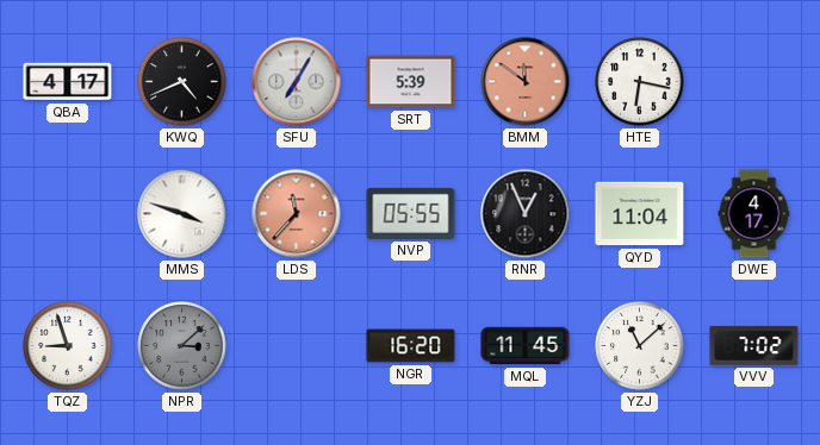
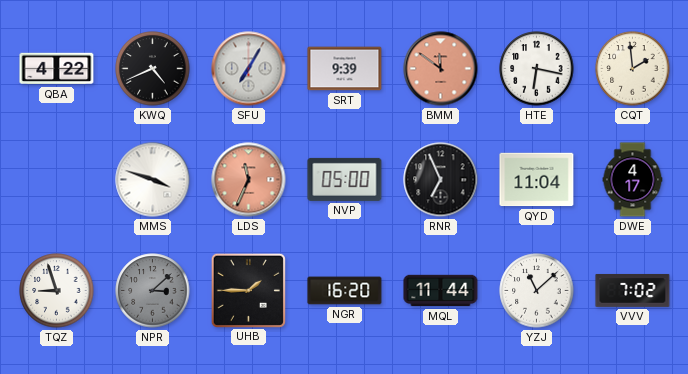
QBA: 4:17 -> 4:22
SRT: 5:39 -> 9:39
CQT: none -> 1:59
LDS: 11:37 -> 11:34
NVP: 05:55 -> 05:00
RNR: 12:56 -> 6:56
UHB: none -> 1:45
MQL: 11:45 -> 11:44
